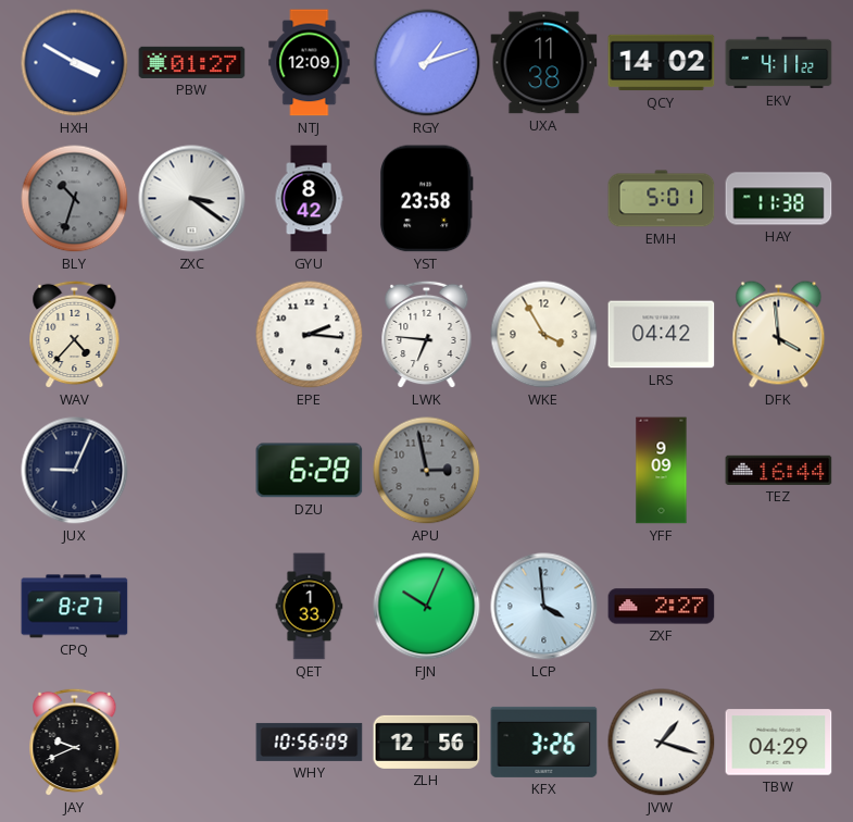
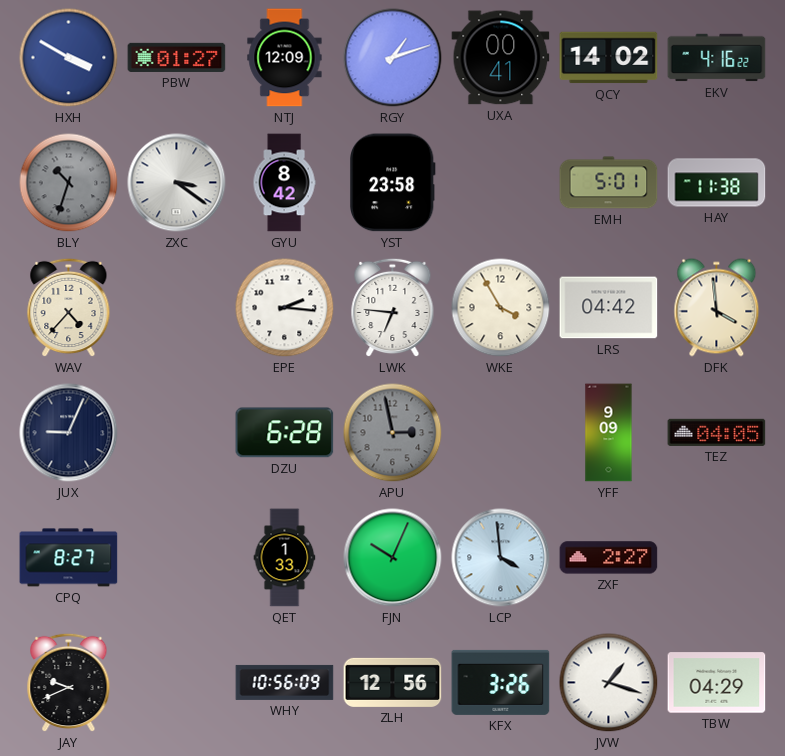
UXA: 11:38 -> 00:41
EKV: 4:11 -> 4:16
TEZ: 16:44 -> 04:05
